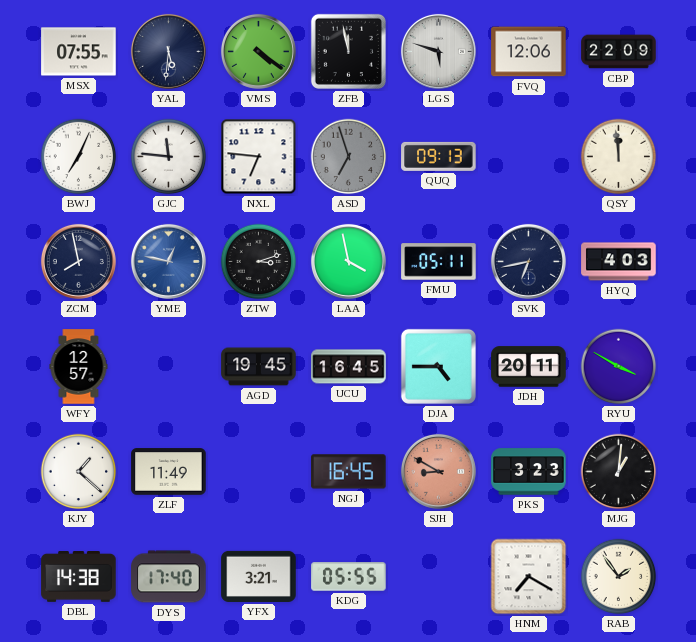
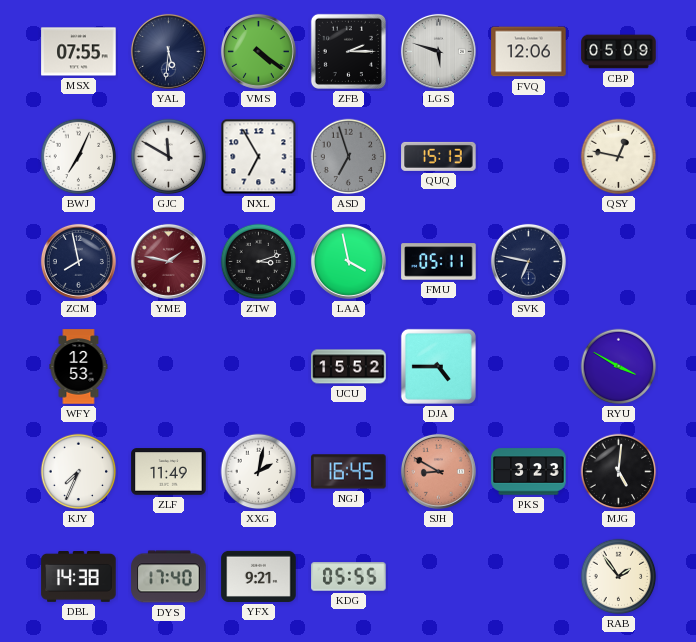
ZFB: 11:58 -> 2:15
CBP: 22:09 -> 05:09
GJC: 11:46 -> 11:50
NXL: 6:46 -> 6:55
QUQ: 09:13 -> 15:13
QSY: 11:59 -> 12:47
YME: 12:47 -> 1:47
YME dial: blue -> burgundy
SVK: 6:43 -> 6:47
HYQ: 4:03 -> none
WFY: 12:57 -> 12:53
AGD: 19:45 -> none
UCU: 16:45 -> 15:52
JDH: 20:11 -> none
KJY: 1:22 -> 7:34
XXG: none -> 2:02
MJG: 1:01 -> 5:01
YFX: 3:21 -> 9:21
HNM: 7:20 -> none
